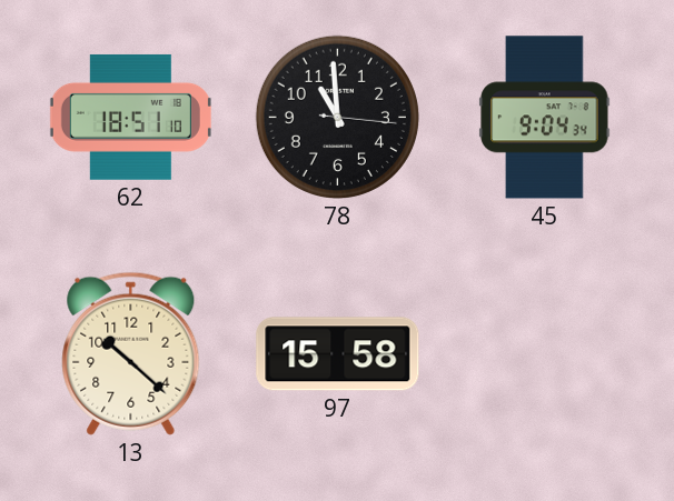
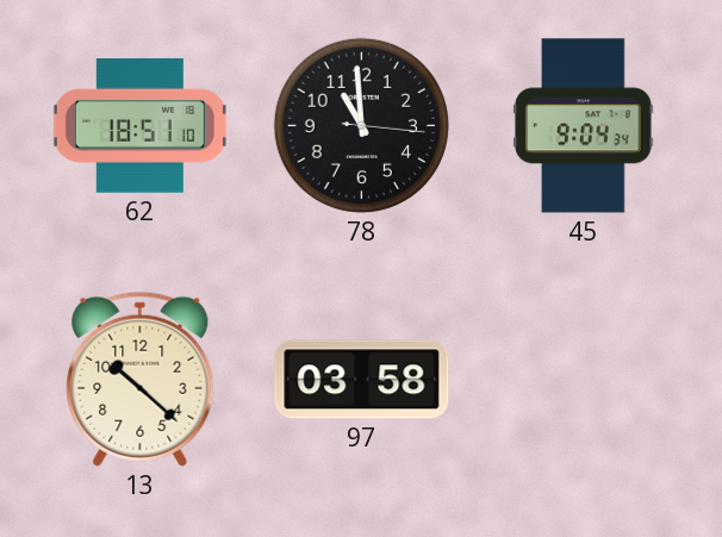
97: 15:58 -> 03:58
